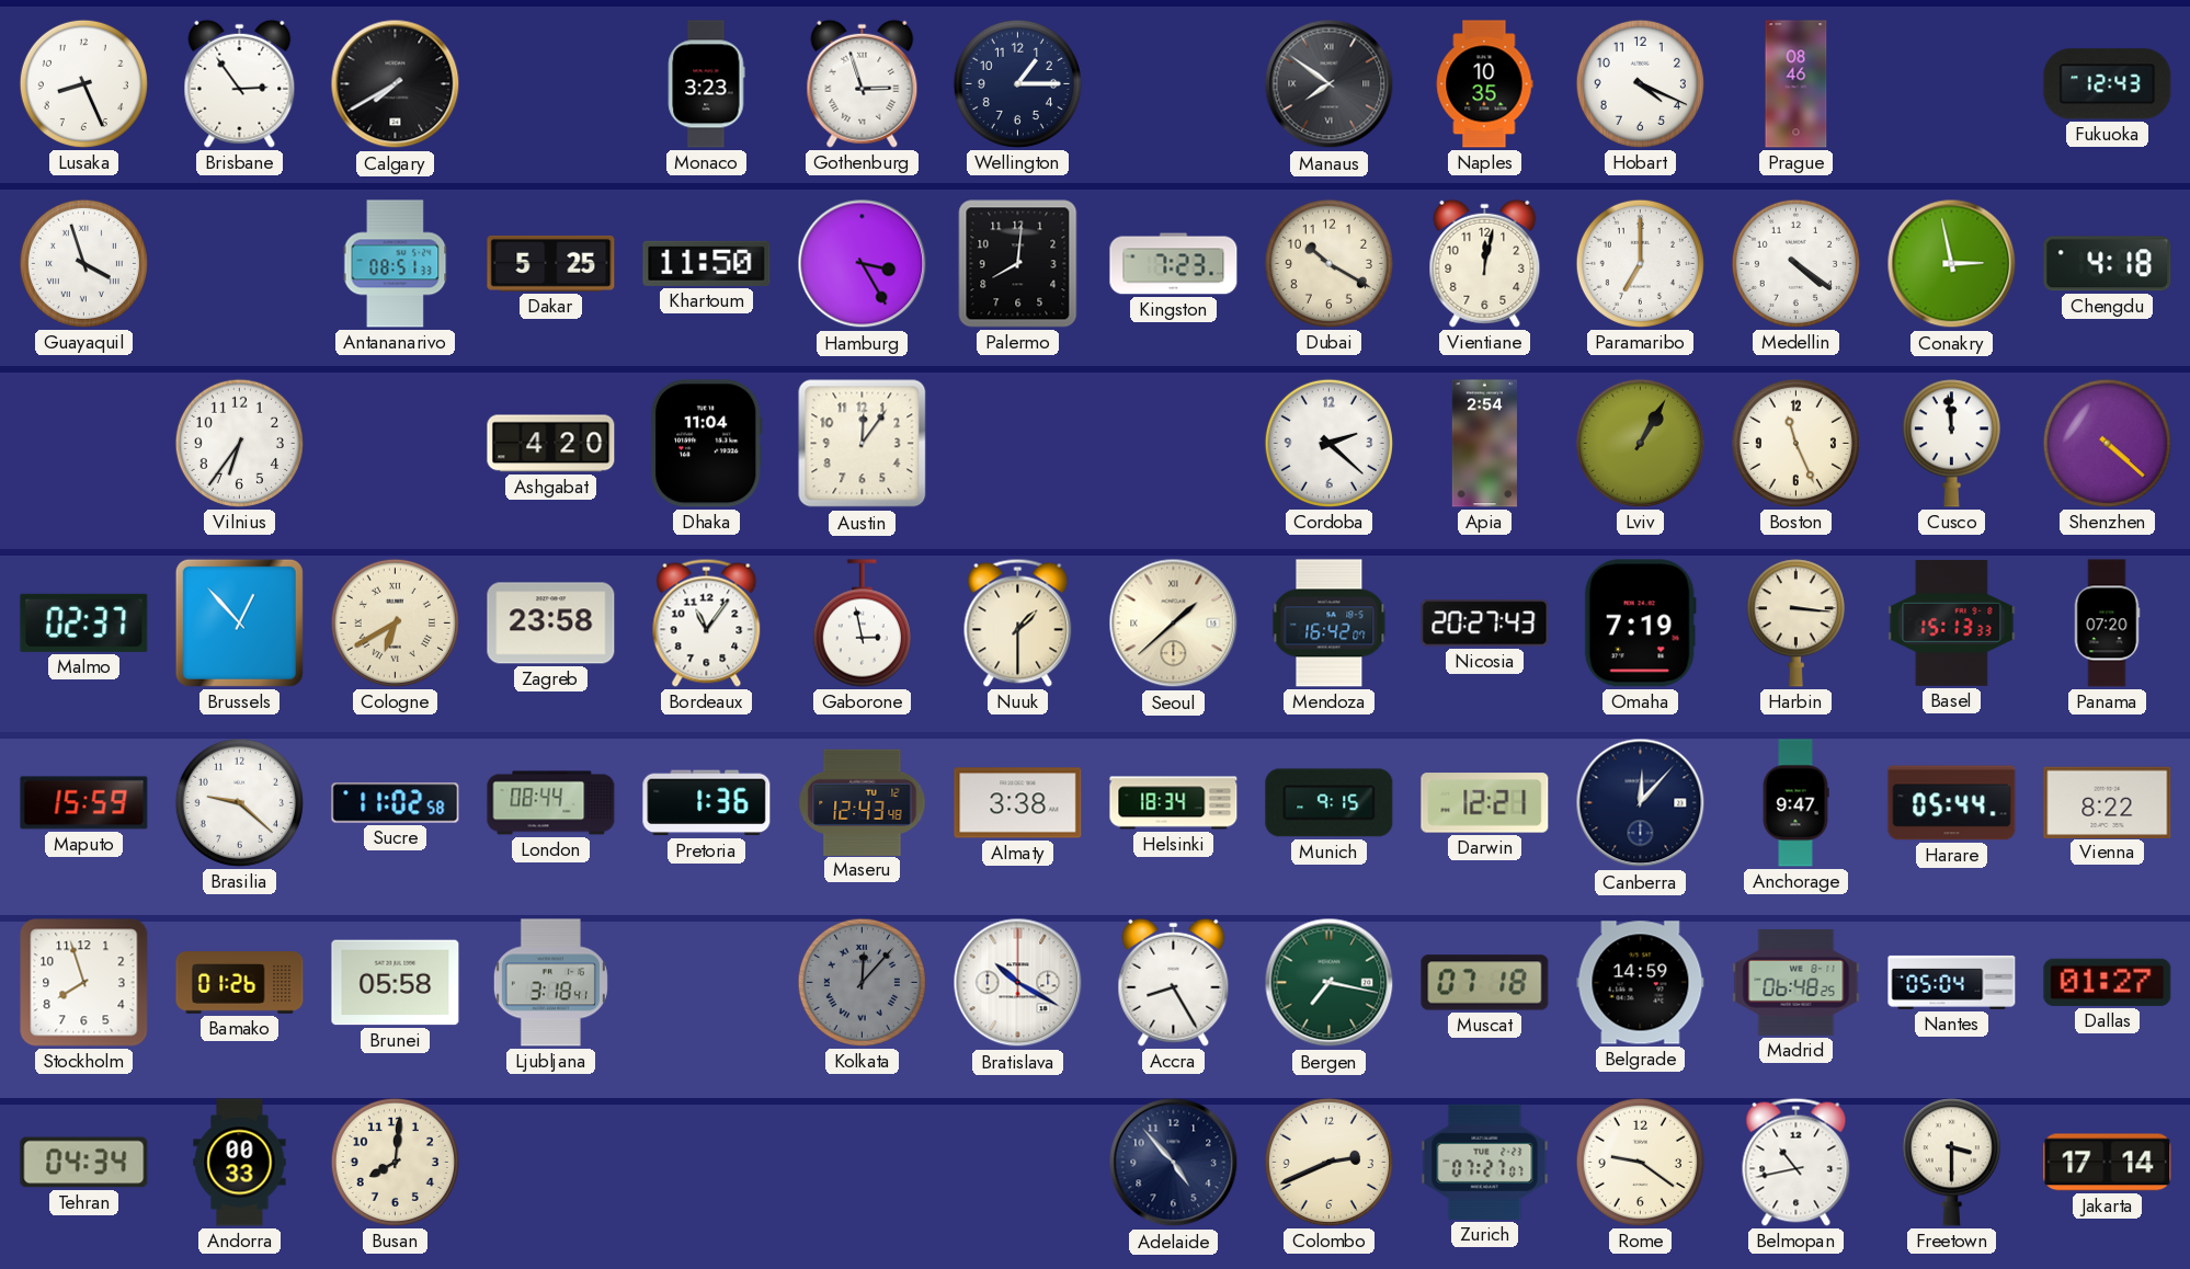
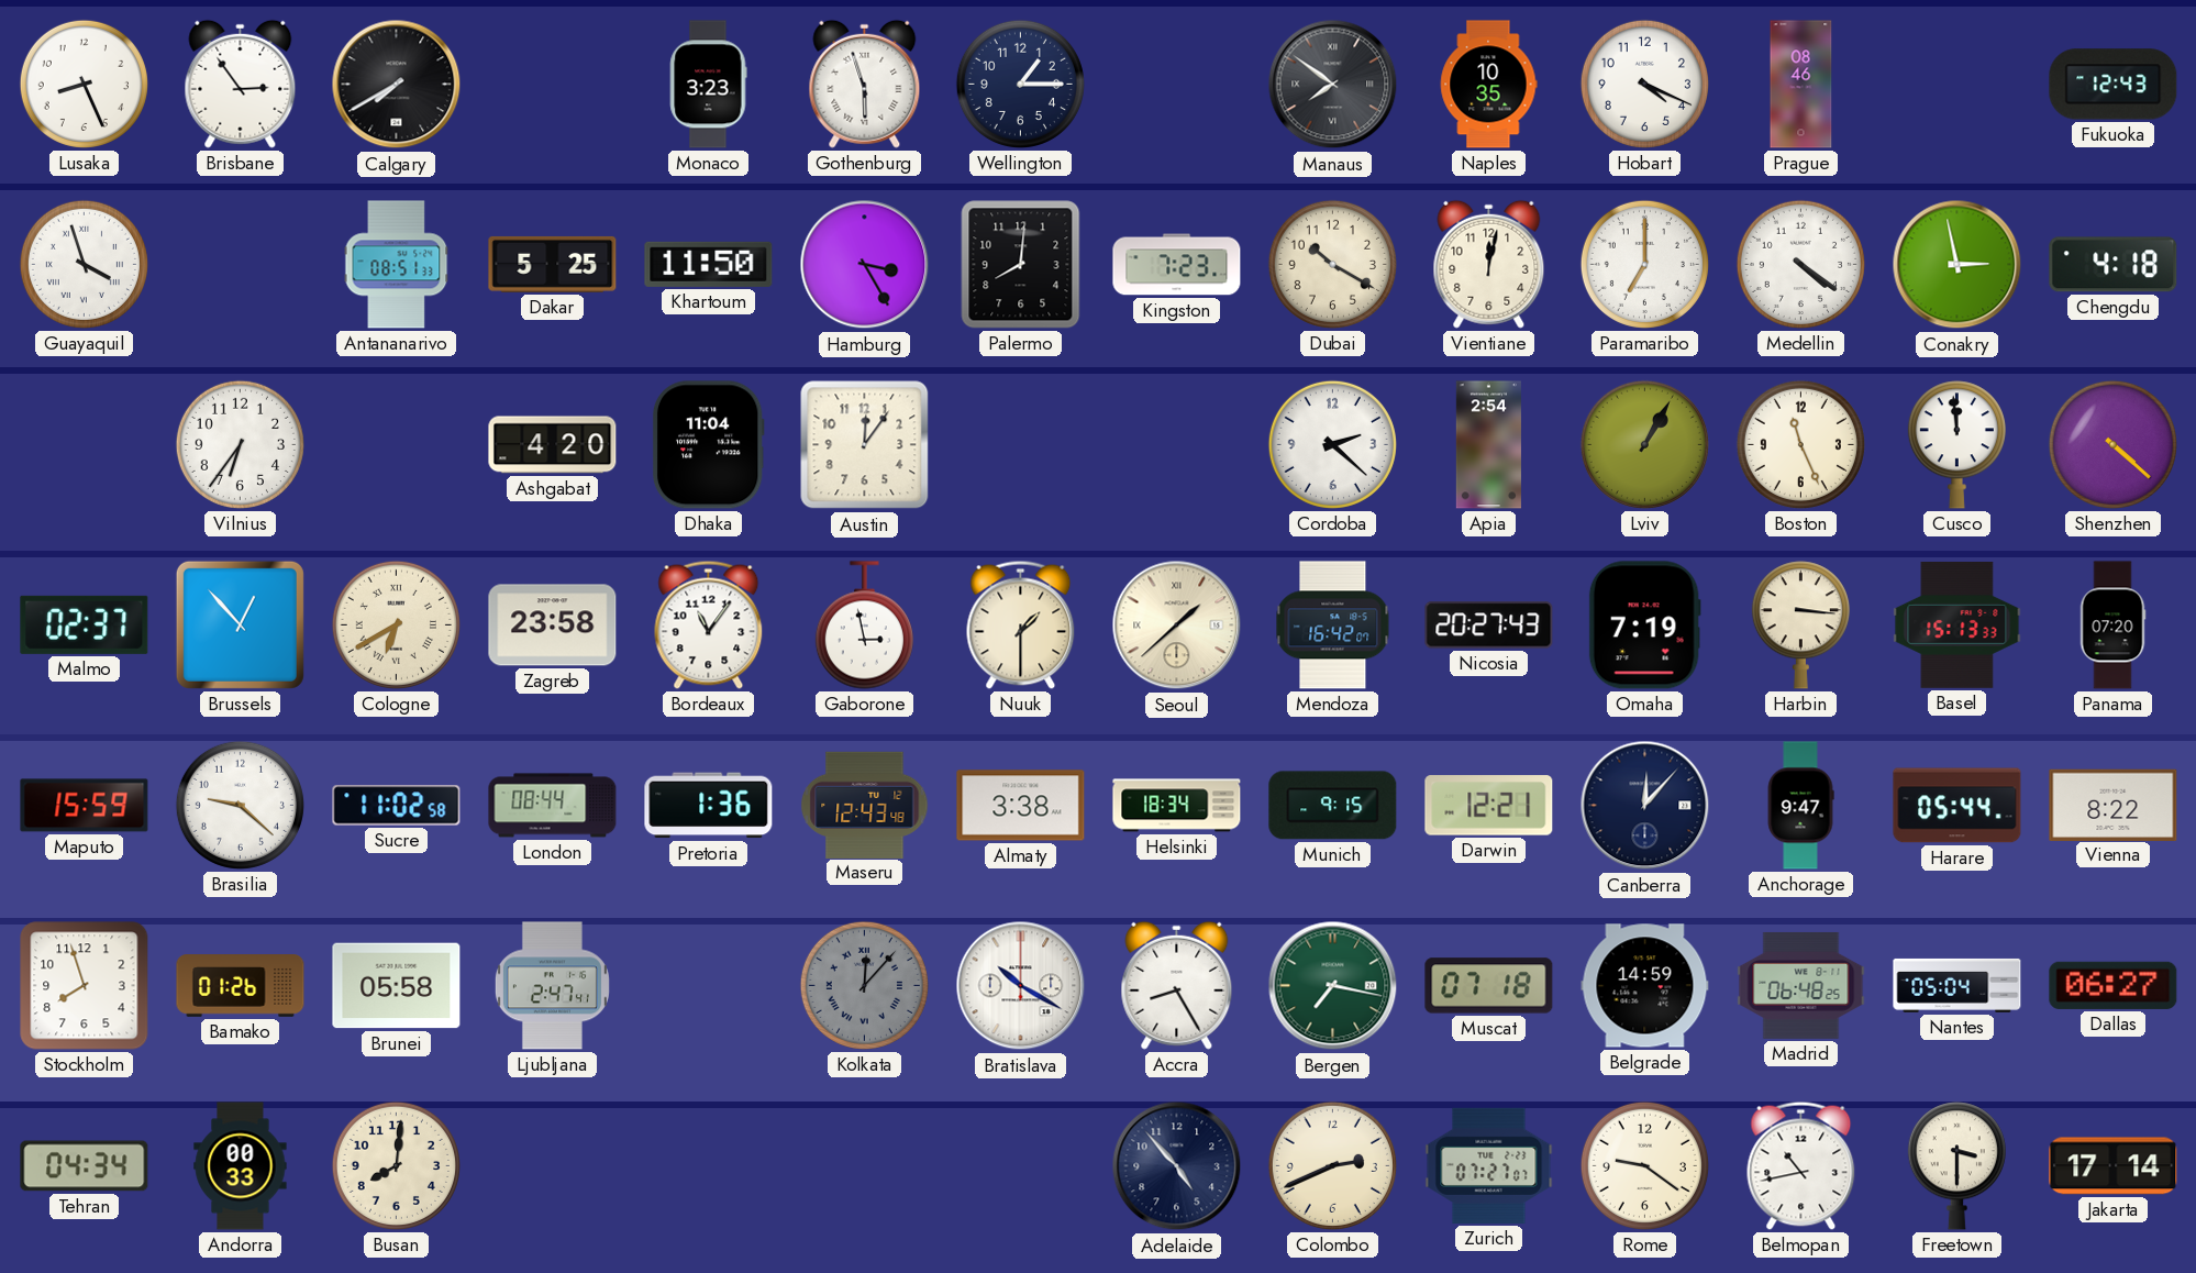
Gothenburg: 2:57 -> 5:57
Ljubljana: 3:18 -> 2:47
Dallas: 01:27 -> 06:27
